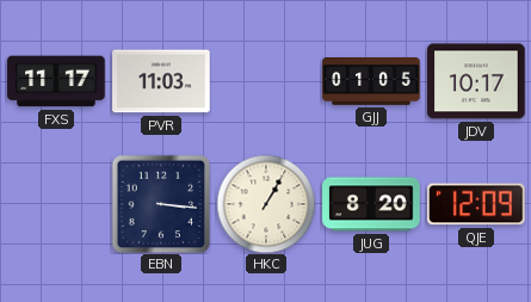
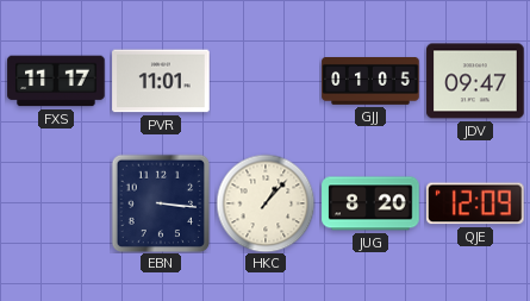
PVR: 11:03 -> 11:01
JDV: 10:17 -> 09:47
HKC: 1:05 -> 1:07
